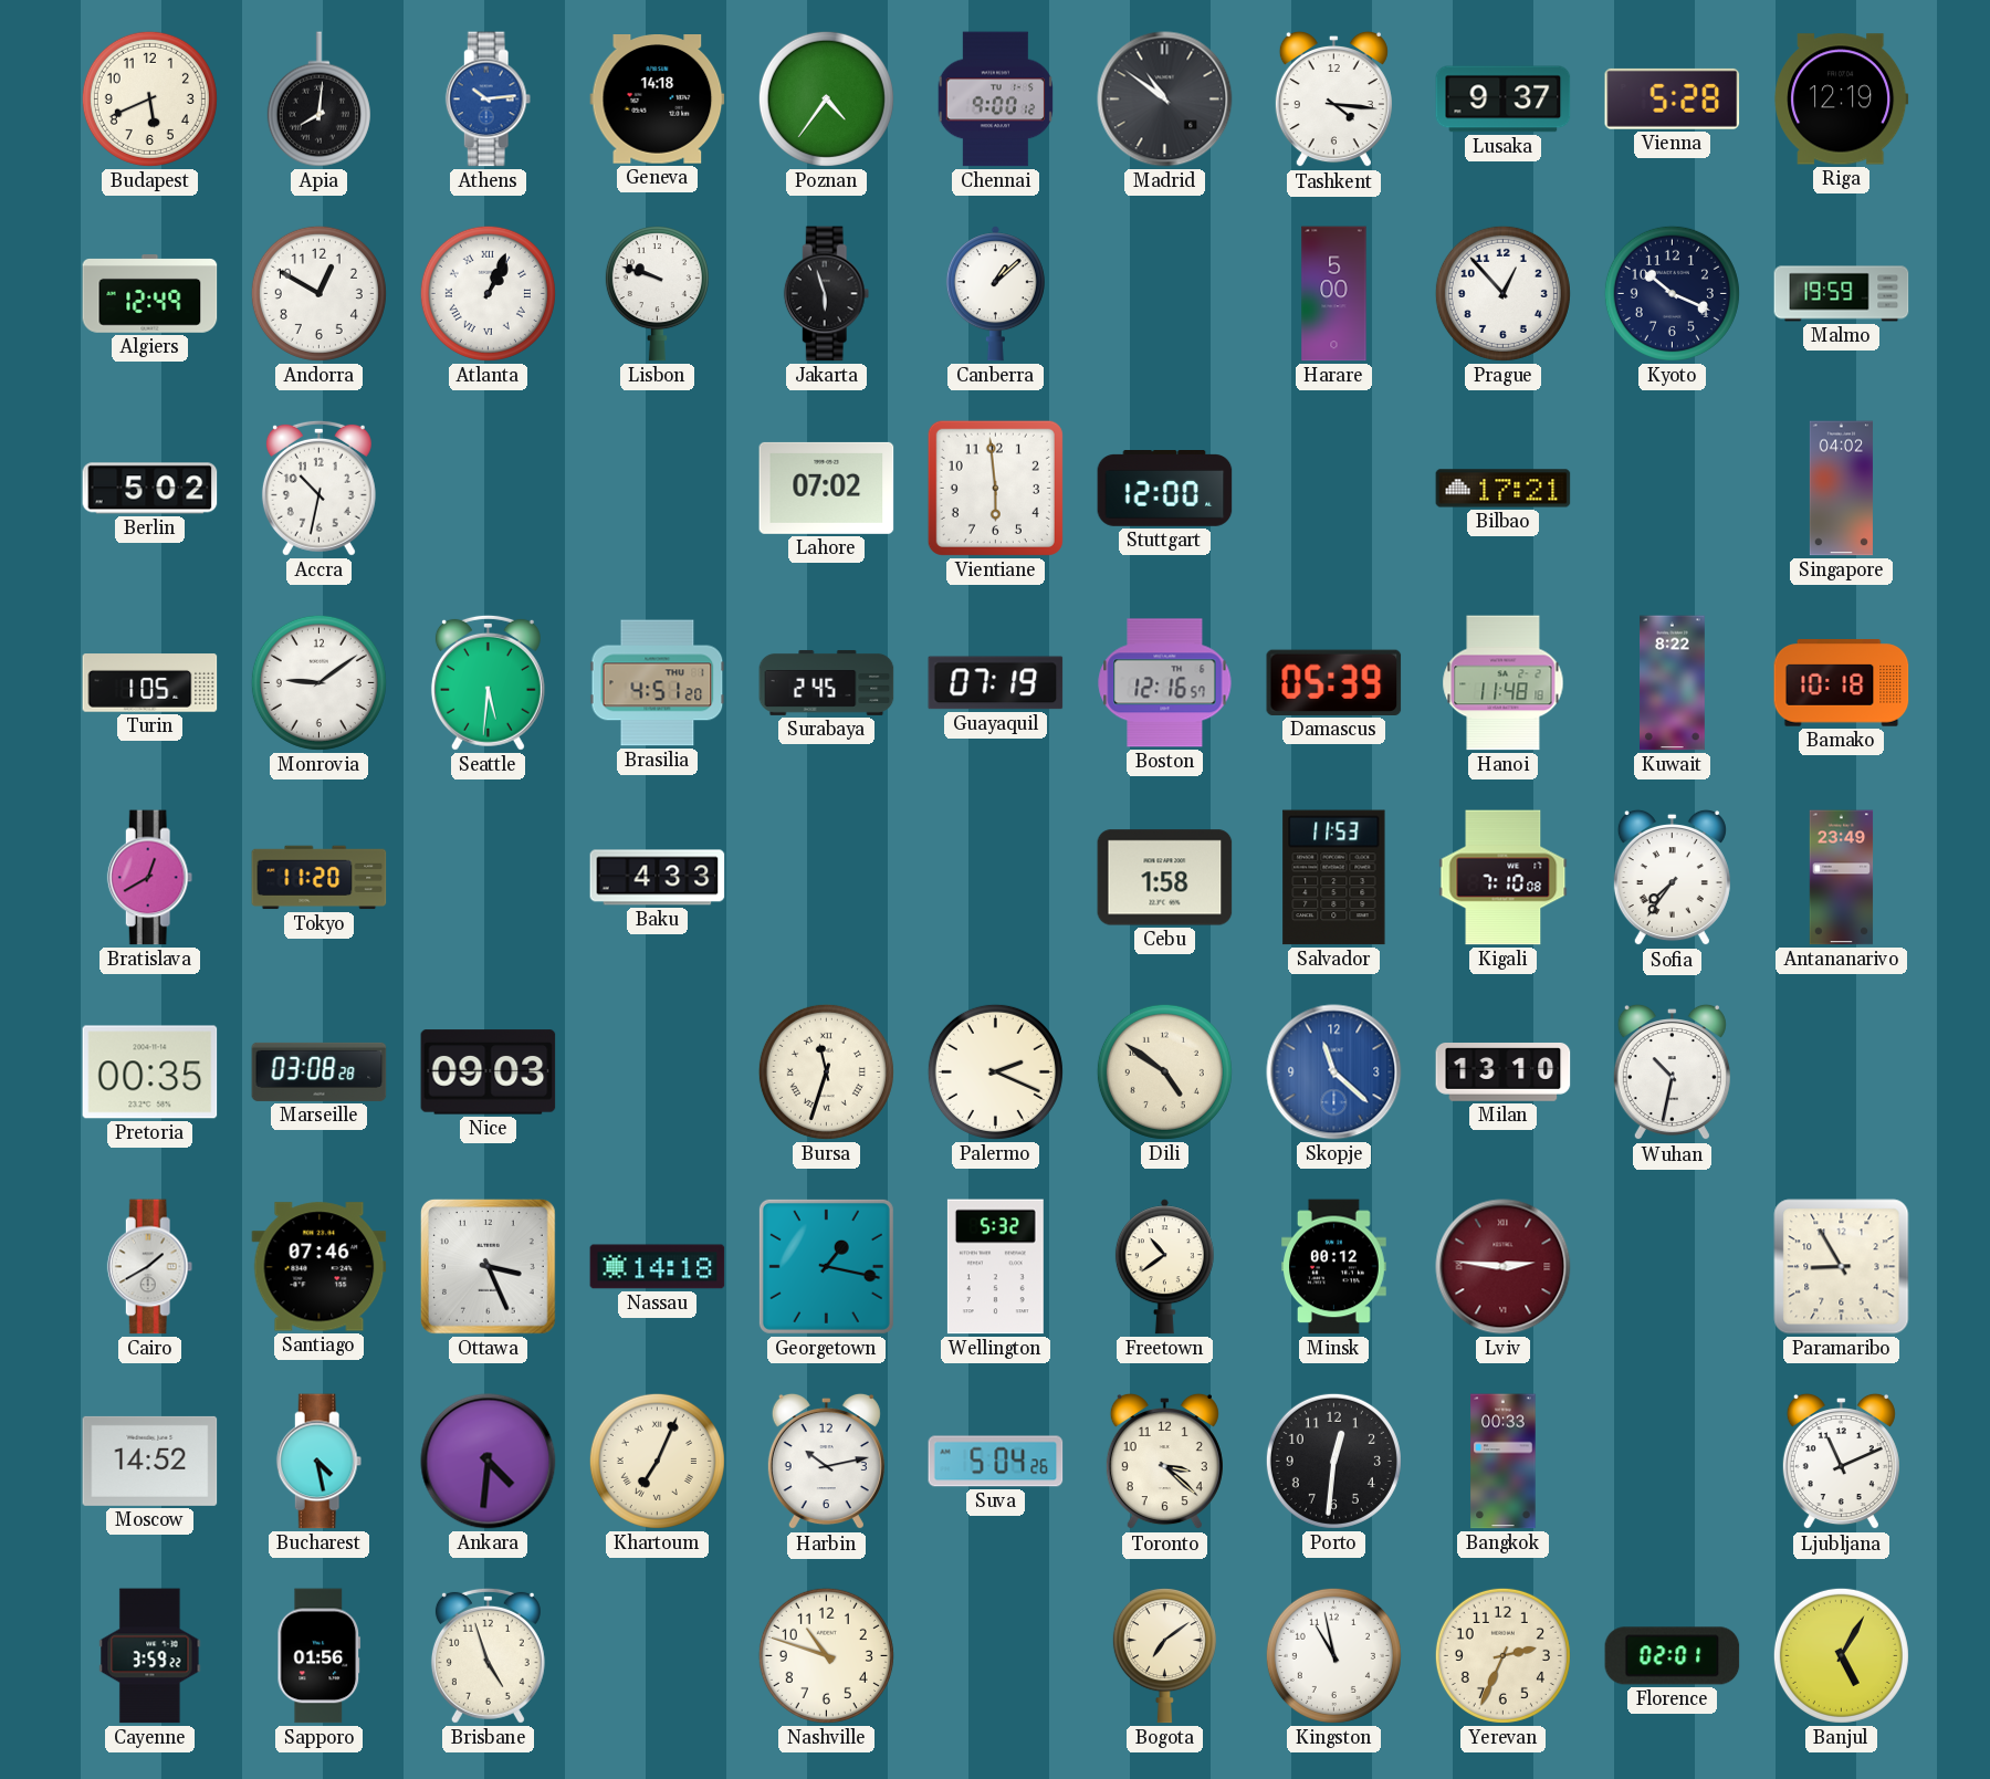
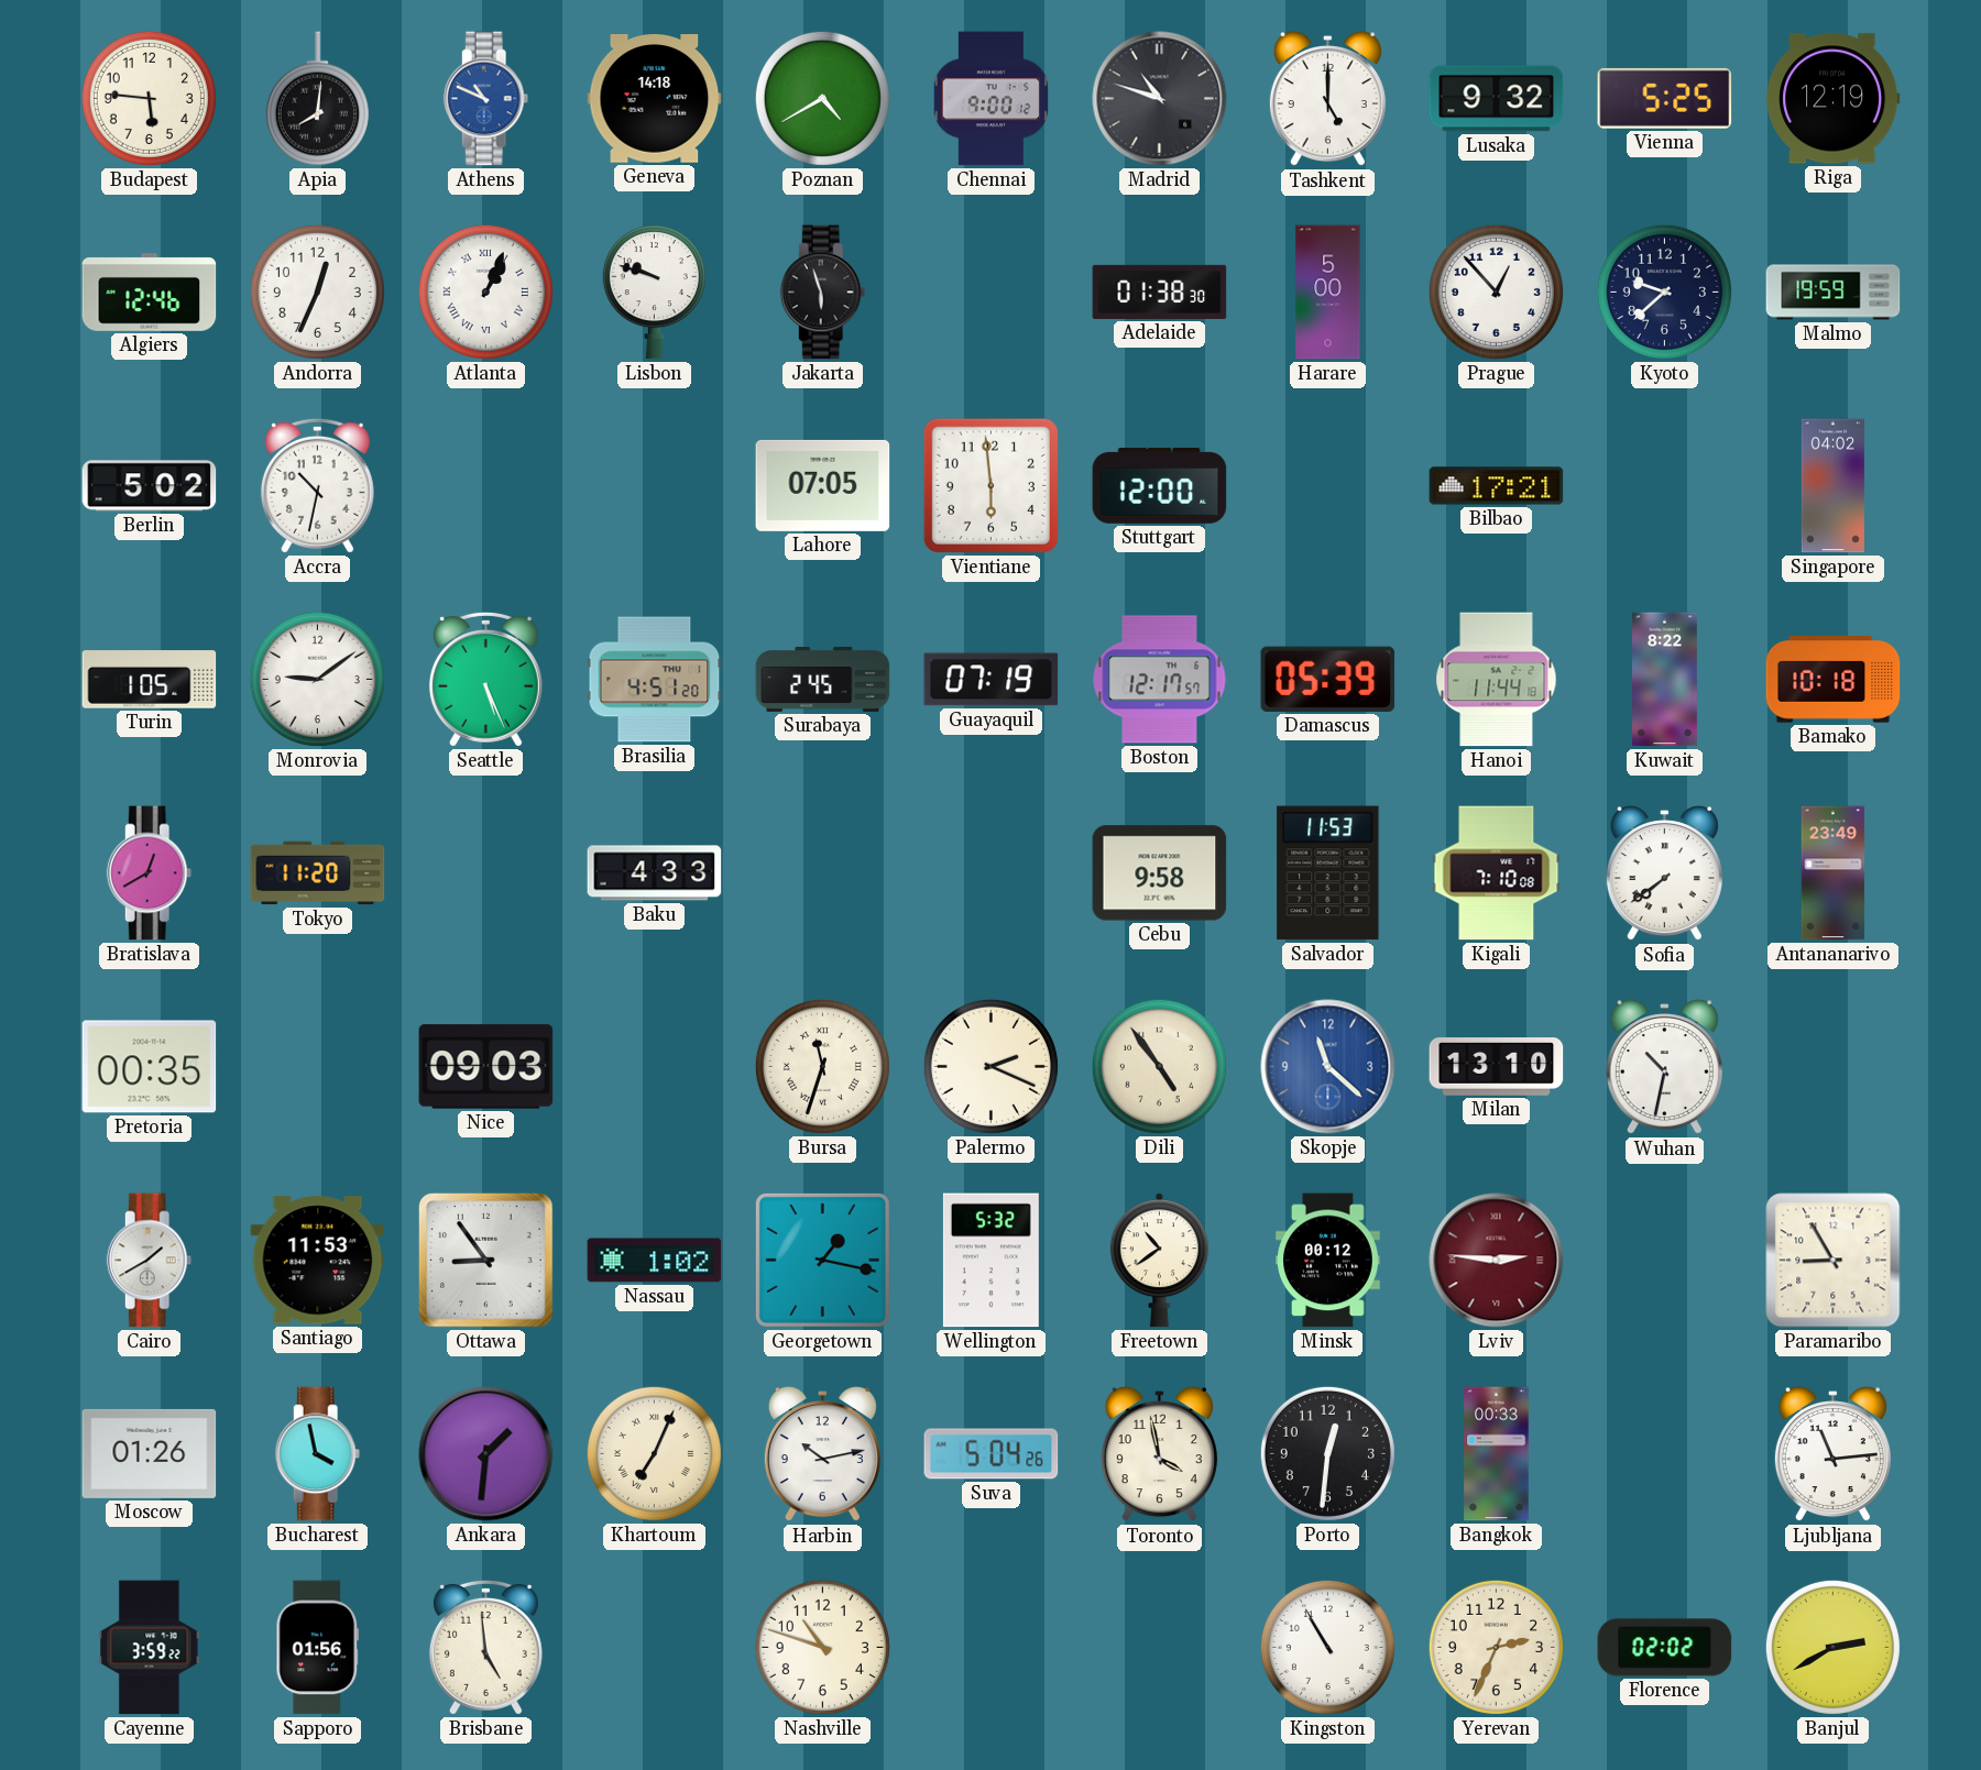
Budapest: 5:41 -> 5:46
Athens: 10:14 -> 10:49
Poznan: 4:36 -> 4:40
Madrid: 10:51 -> 10:48
Tashkent: 4:16 -> 5:00
Lusaka: 9:37 -> 9:32
Vienna: 5:28 -> 5:25
Algiers: 12:49 -> 12:46
Andorra: 12:50 -> 12:34
Canberra: 1:08 -> none
Adelaide: none -> 01:38
Kyoto: 10:19 -> 9:38
Lahore: 07:02 -> 07:05
Seattle: 5:31 -> 5:26
Boston: 12:16 -> 12:17
Hanoi: 11:48 -> 11:44
Cebu: 1:58 -> 9:58
Sofia: 7:36 -> 7:39
Marseille: 03:08 -> none
Dili: 4:51 -> 4:54
Santiago: 07:46 -> 11:53
Ottawa: 3:26 -> 8:54
Nassau: 14:18 -> 1:02
Moscow: 14:52 -> 01:26
Bucharest: 4:28 -> 3:58
Ankara: 4:31 -> 1:31
Toronto: 3:22 -> 3:58
Ljubljana: 11:11 -> 11:14
Brisbane: 4:57 -> 4:59
Bogota: 7:09 -> none
Kingston: 10:58 -> 10:55
Florence: 02:01 -> 02:02
Banjul: 5:05 -> 2:40
